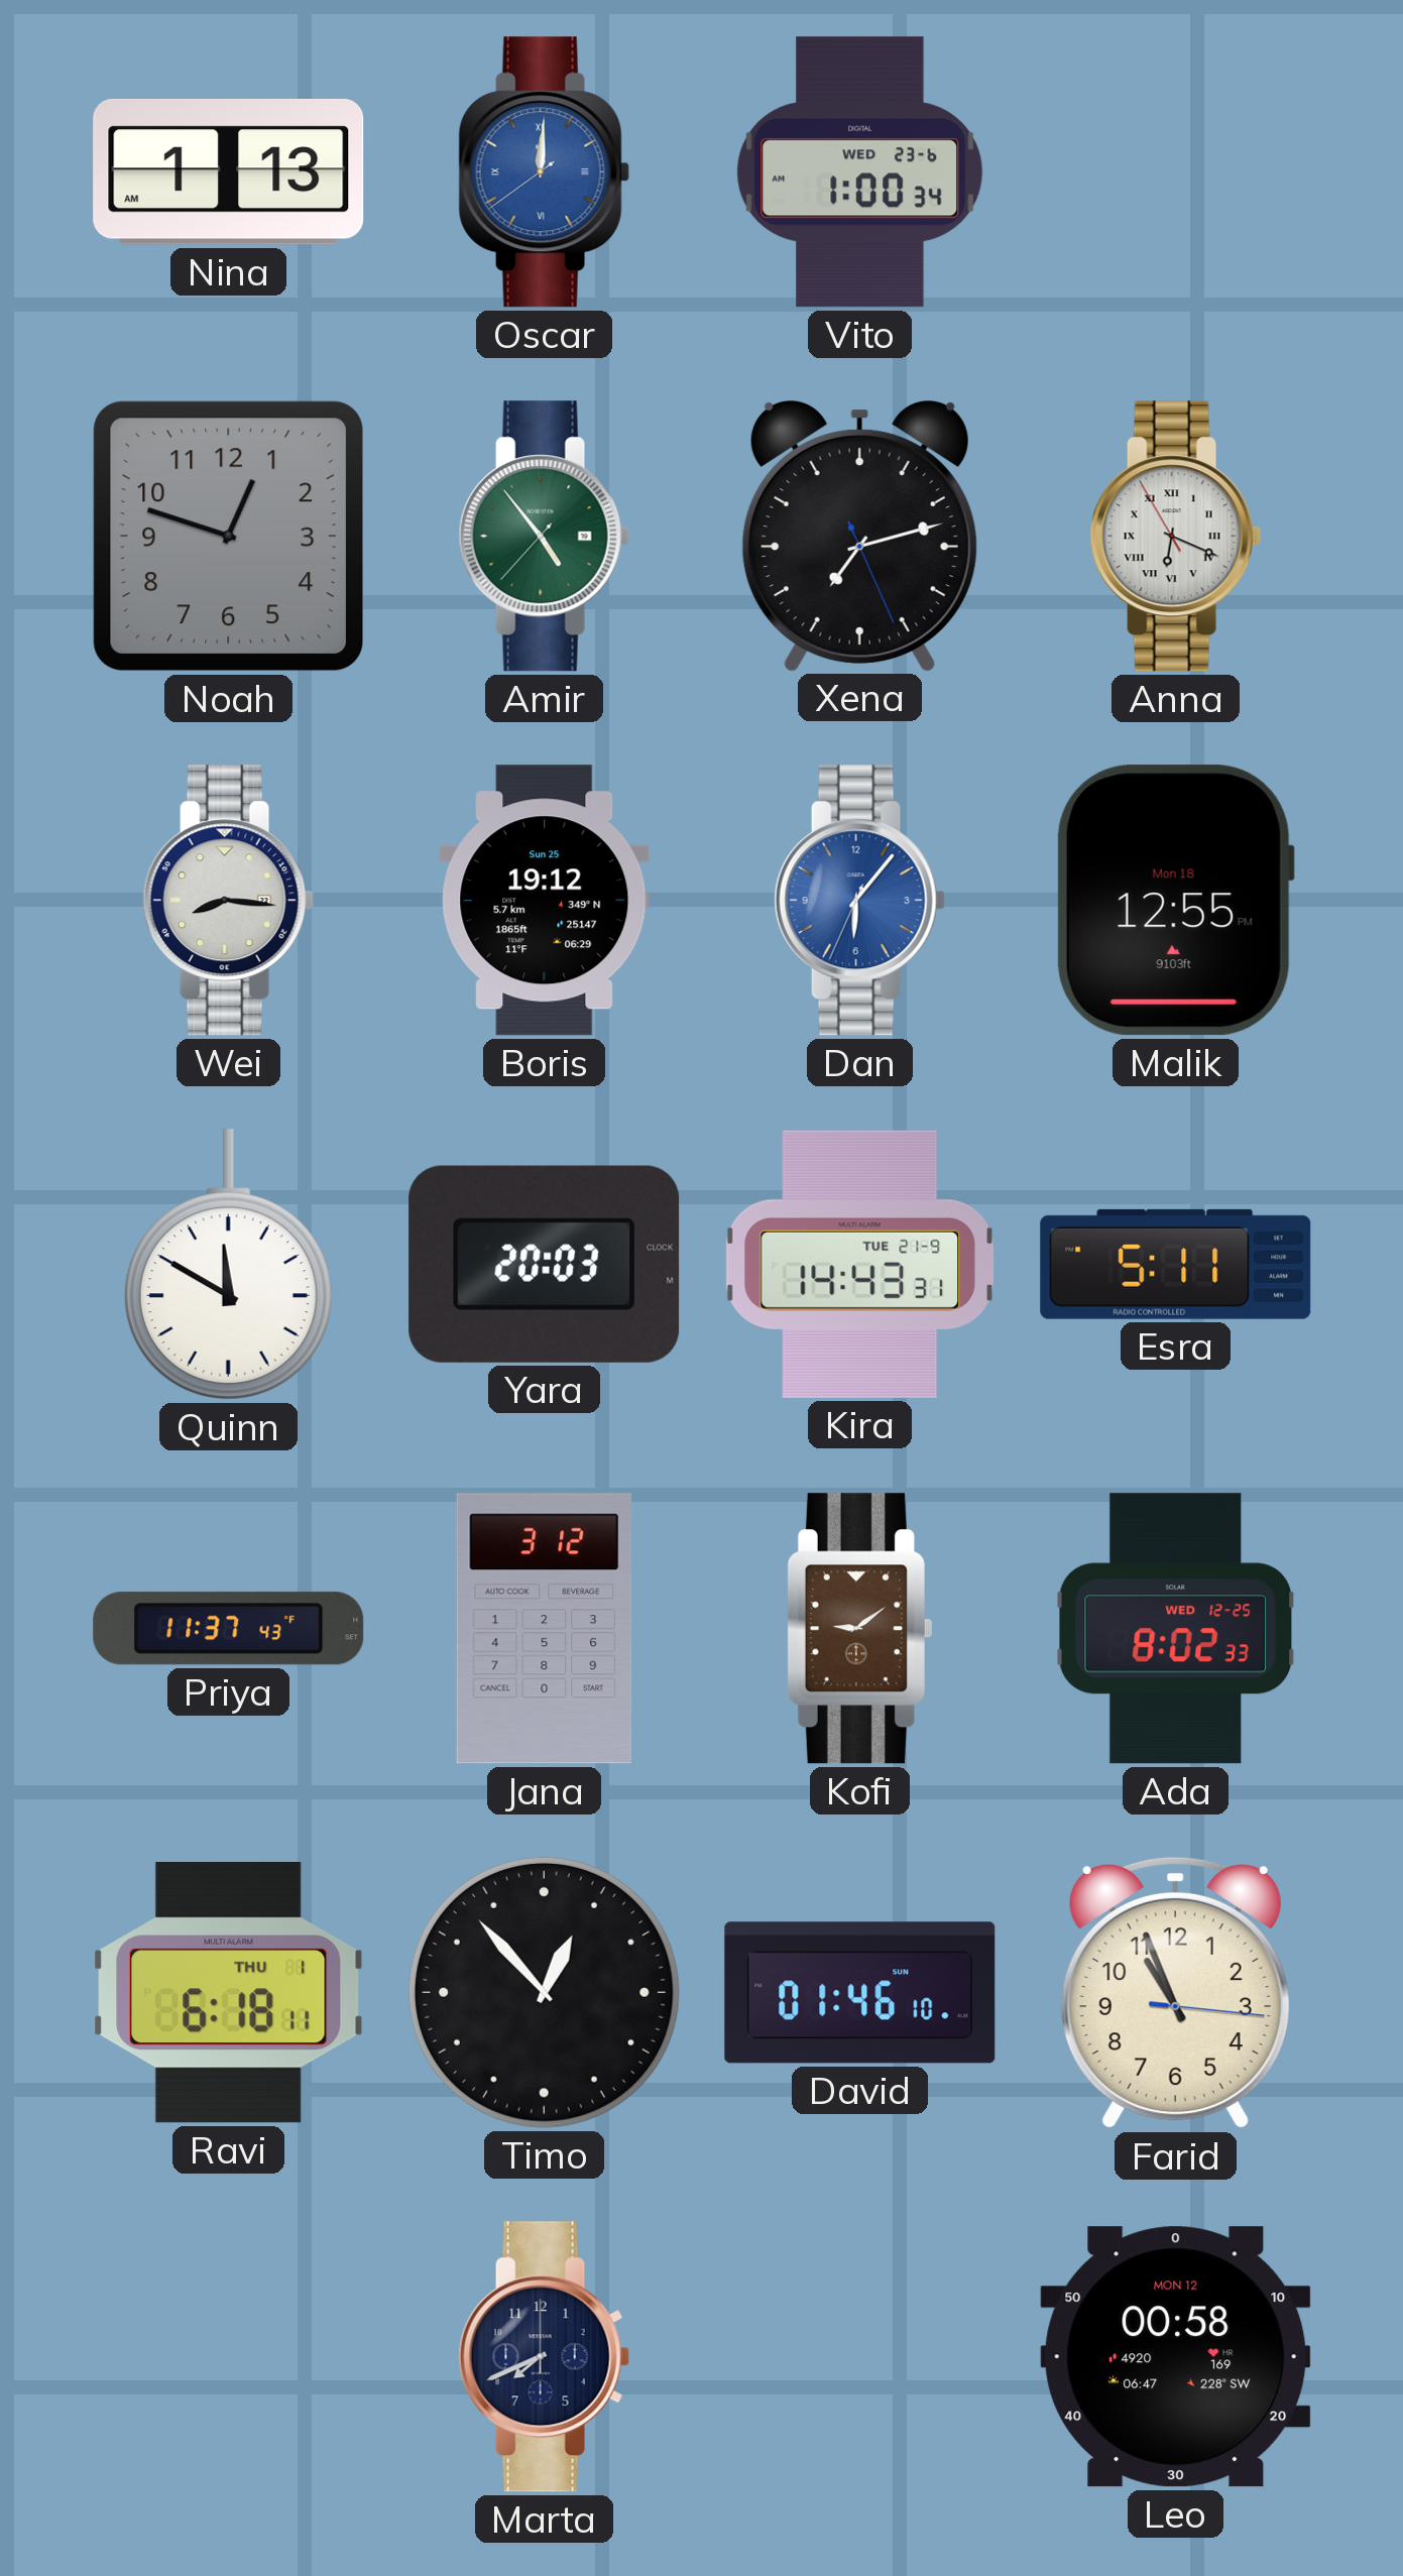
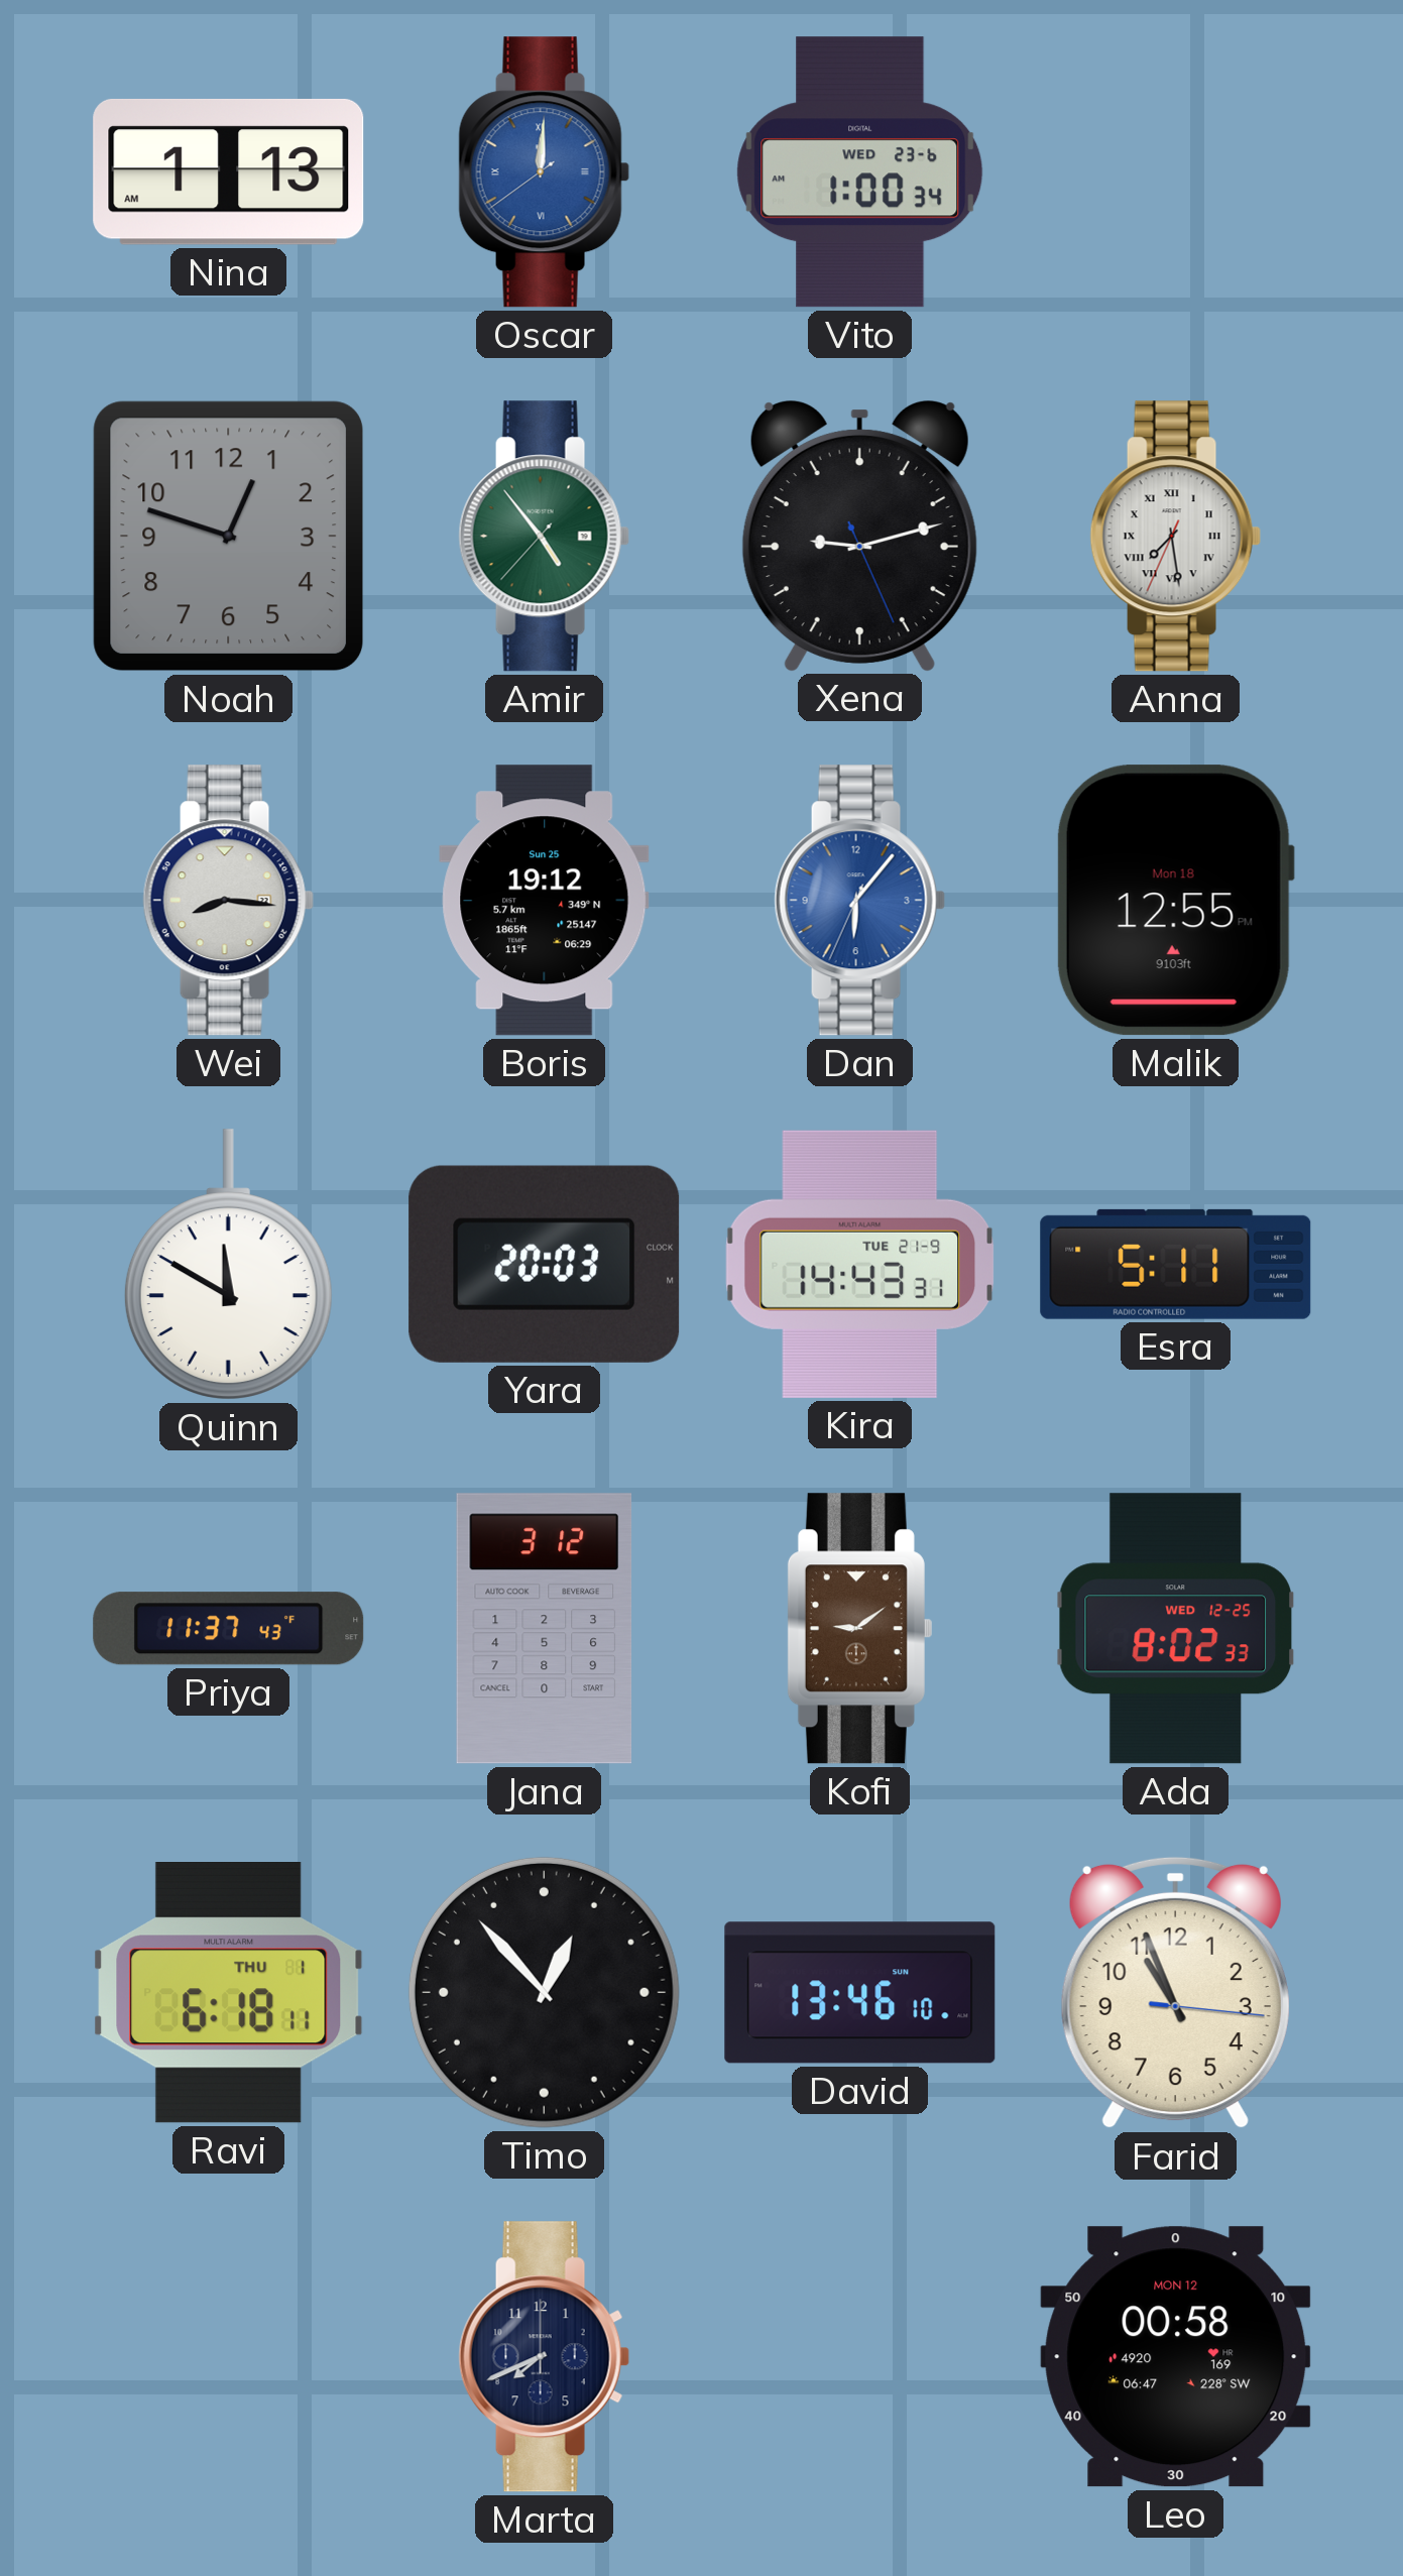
Xena: 7:12 -> 9:12
Anna: 6:18 -> 7:28
David: 01:46 -> 13:46
